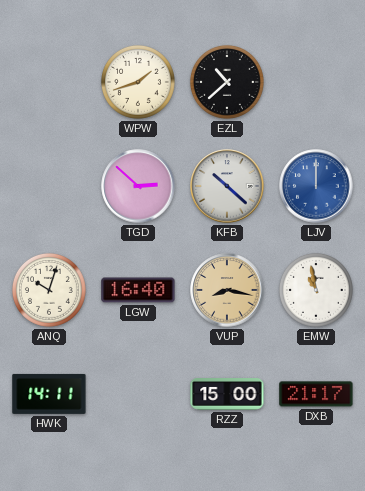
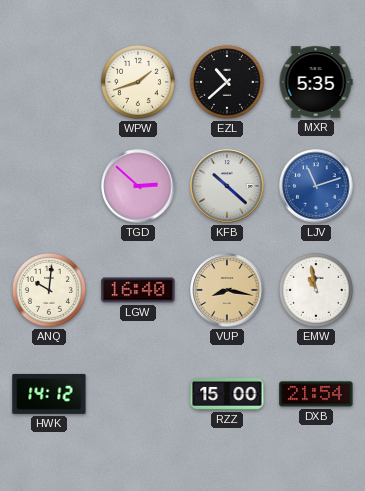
MXR: none -> 5:35
LJV: 12:00 -> 11:12
ANQ: 10:03 -> 10:01
HWK: 14:11 -> 14:12
DXB: 21:17 -> 21:54
